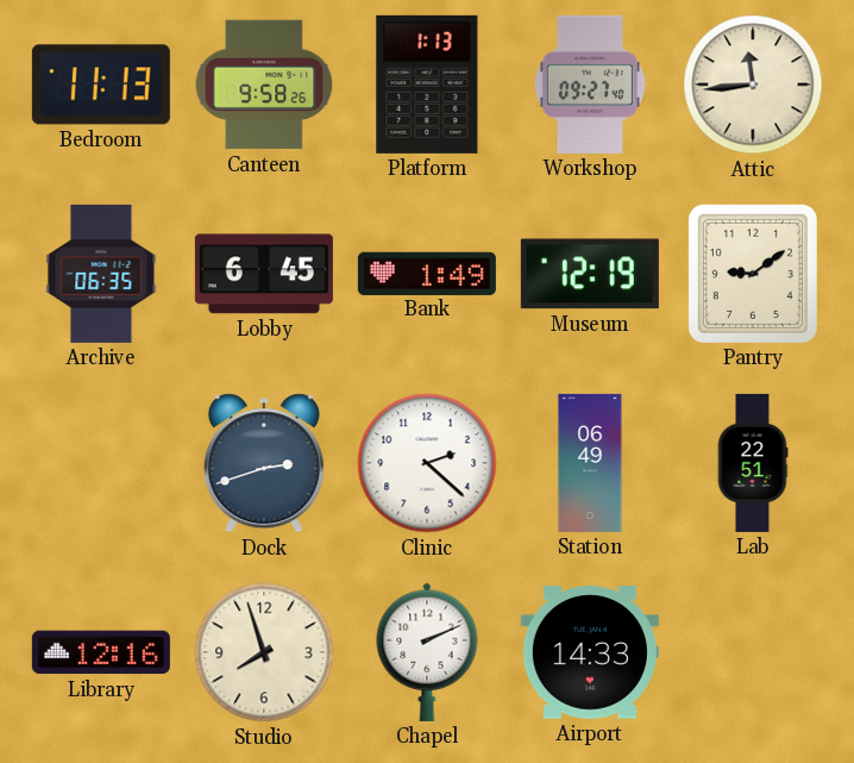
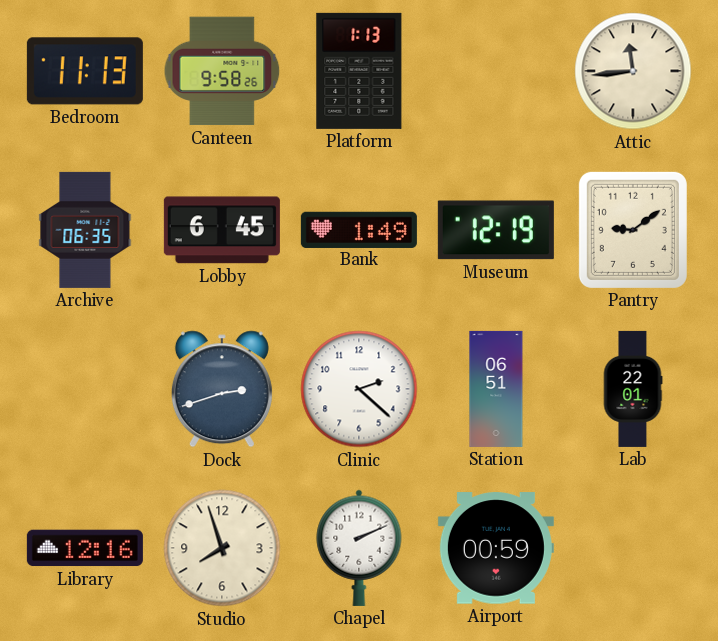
Workshop: 09:27 -> none
Station: 06:49 -> 06:51
Lab: 22:51 -> 22:01
Airport: 14:33 -> 00:59
